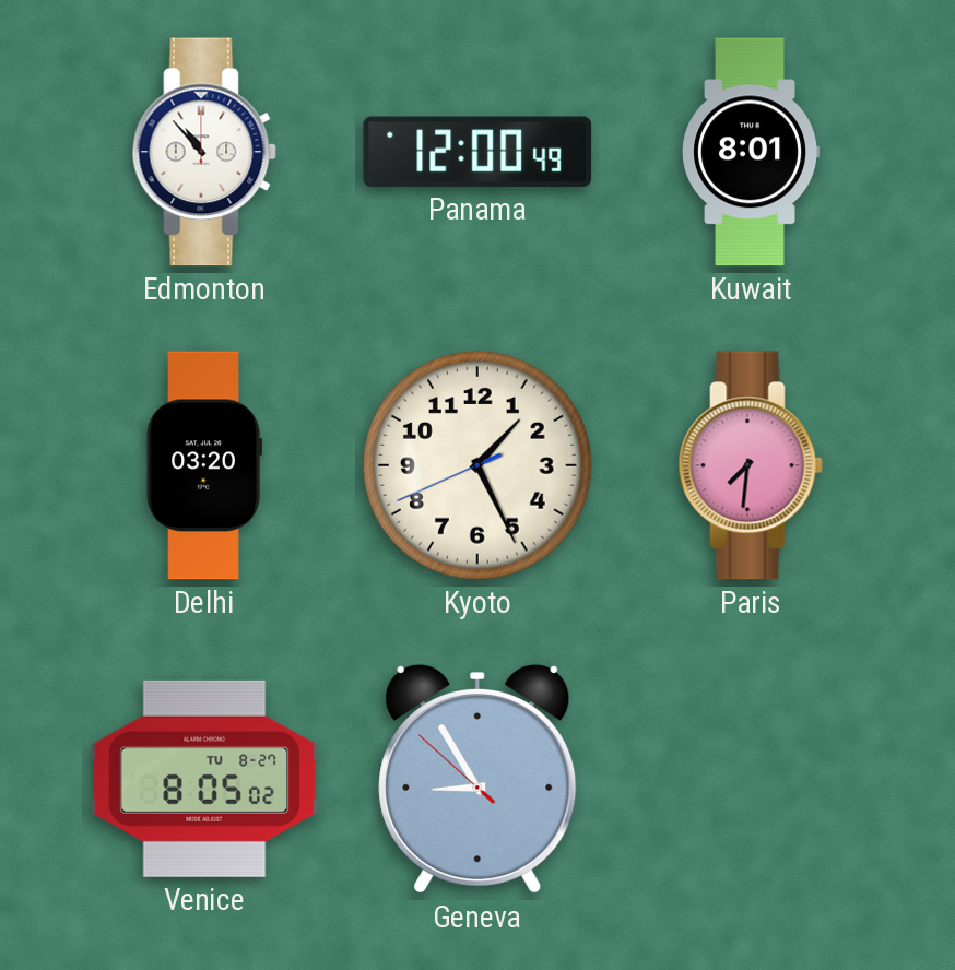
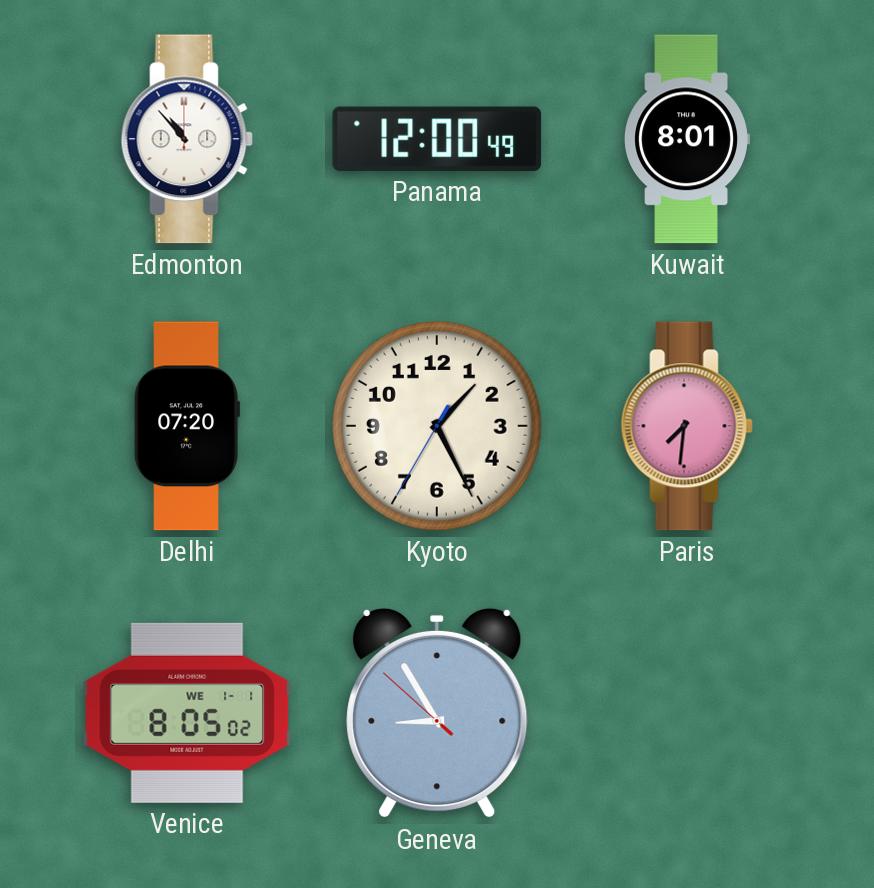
Delhi: 03:20 -> 07:20
Kyoto: 1:25:41 -> 1:25:35
Venice date: TU 8-27 -> WE 1-1
